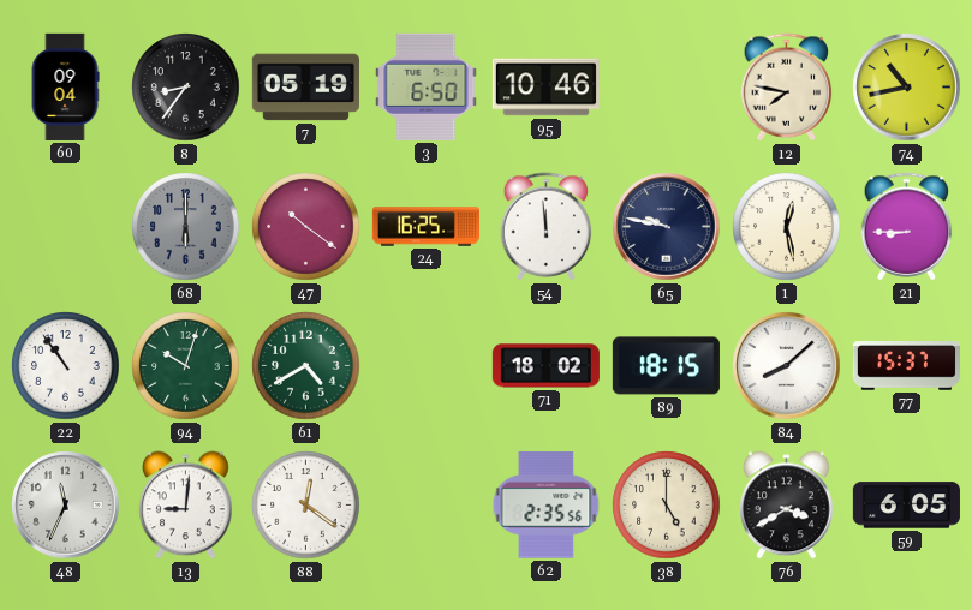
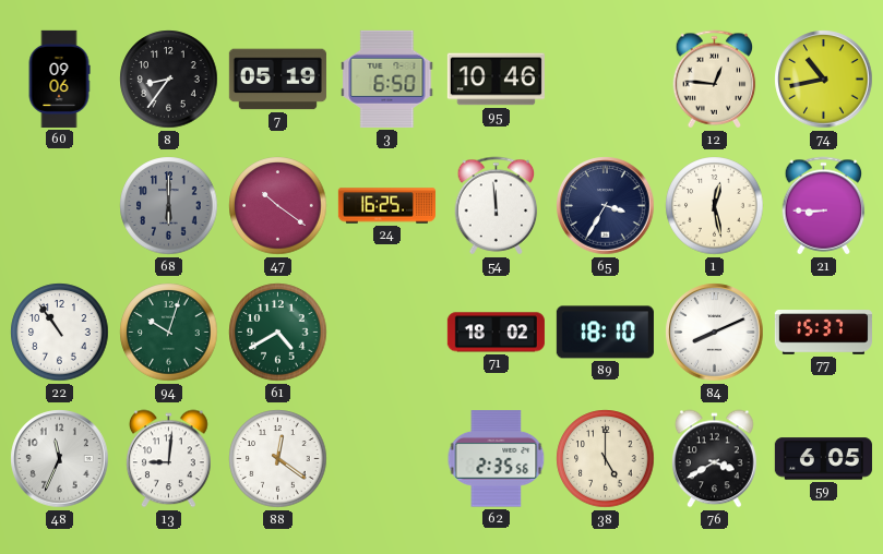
60: 09:04 -> 09:06
12: 7:47 -> 12:46
65: 9:47 -> 3:35
89: 18:15 -> 18:10
84: 8:08 -> 8:11
